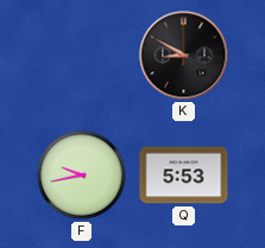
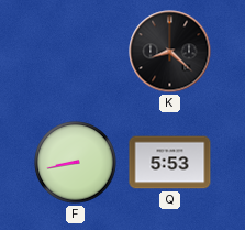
K: 8:50 -> 8:22
F: 9:43 -> 8:43
